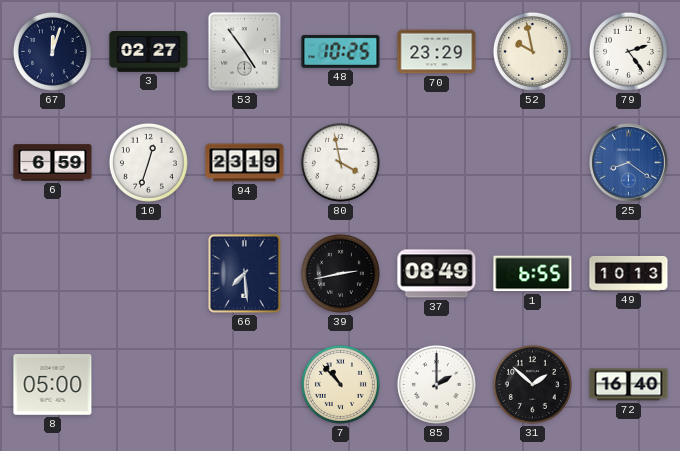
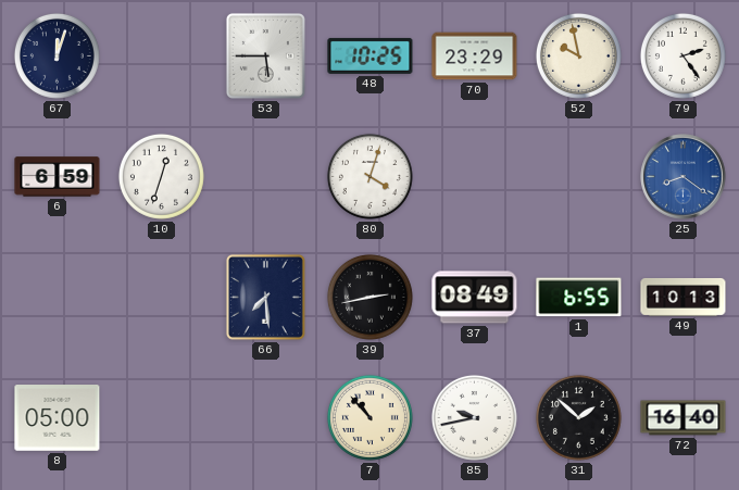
3: 02:27 -> none
53: 4:54 -> 5:45
94: 23:19 -> none
80: 3:58 -> 4:03
85: 2:00 -> 9:43
